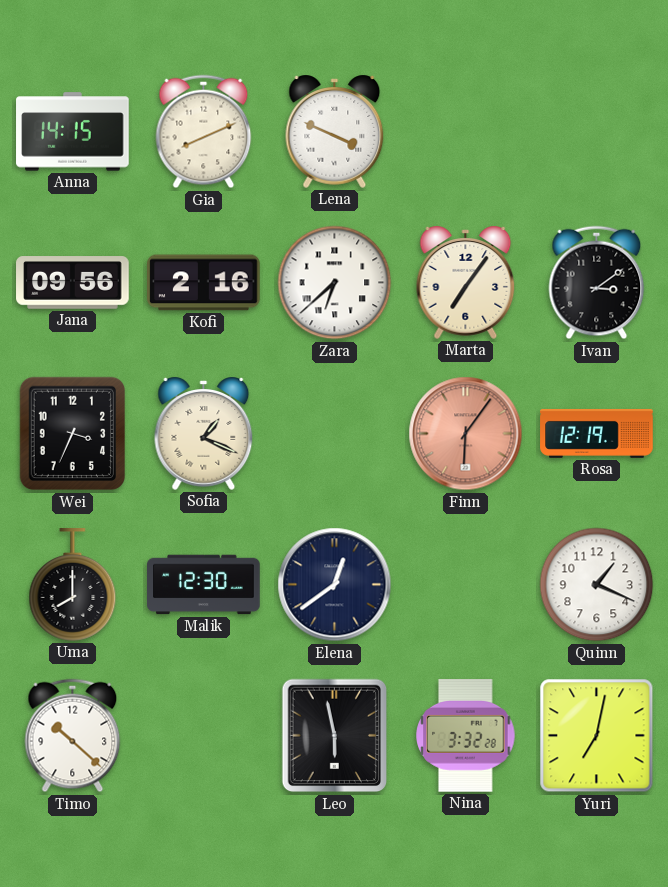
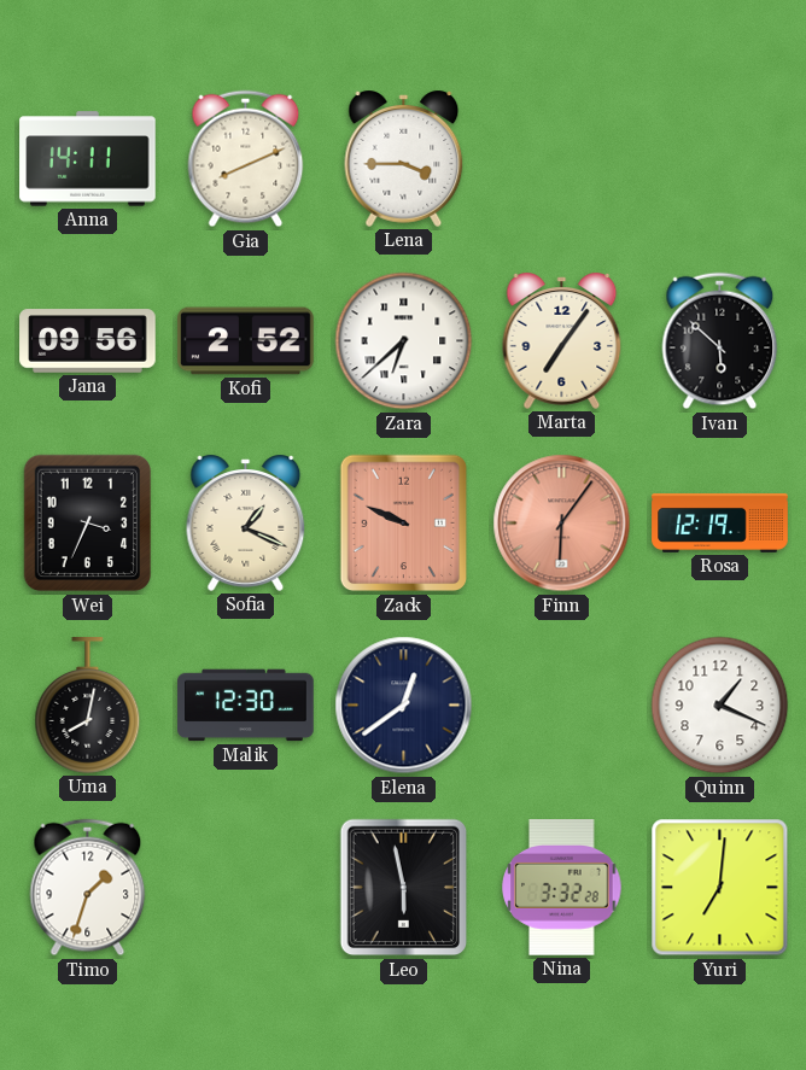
Anna: 14:15 -> 14:11
Lena: 3:49 -> 3:45
Kofi: 2:16 -> 2:52
Ivan: 3:09 -> 5:52
Zack: none -> 9:49
Uma: 8:00 -> 8:02
Timo: 10:22 -> 1:33
Yuri: 7:02 -> 7:01
